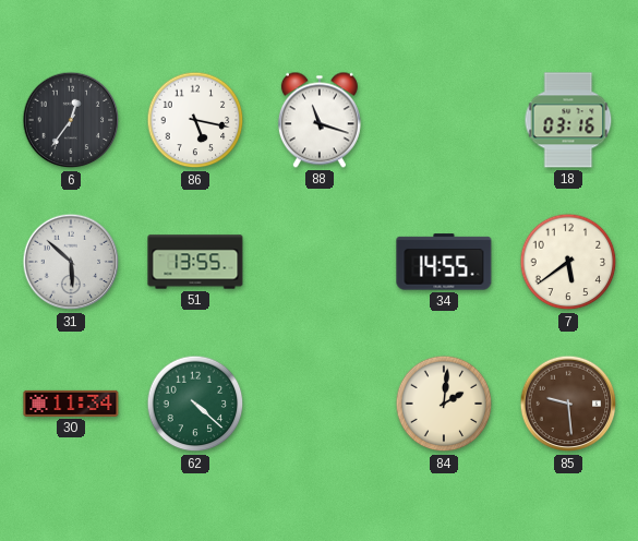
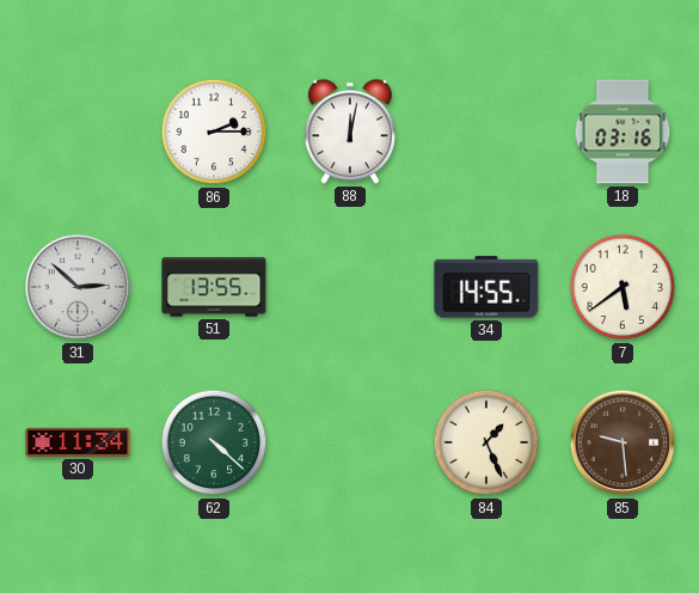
6: 12:36 -> none
86: 5:17 -> 2:15
88: 11:18 -> 12:02
31: 5:52 -> 2:52
84: 2:01 -> 1:26
